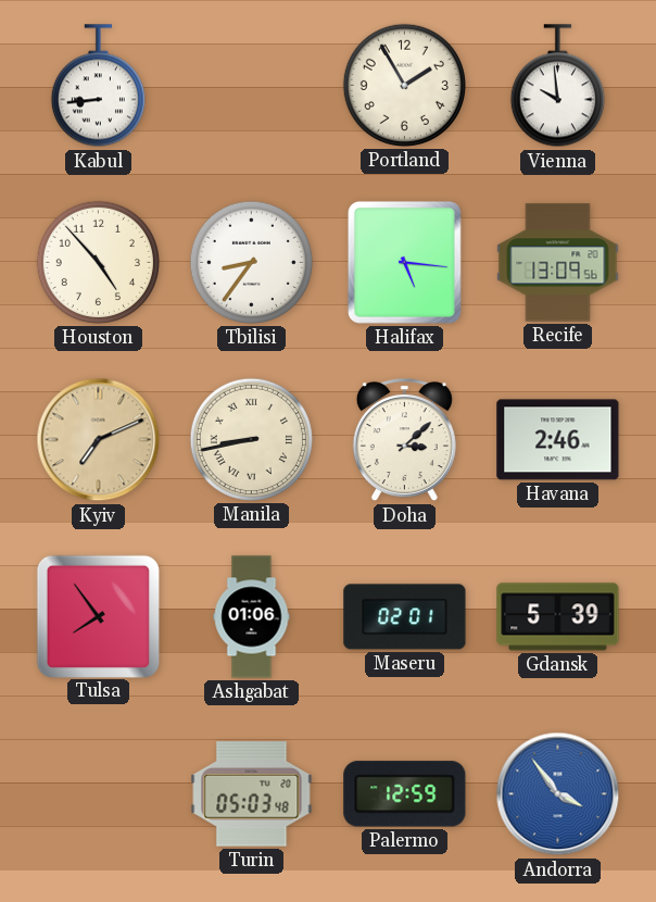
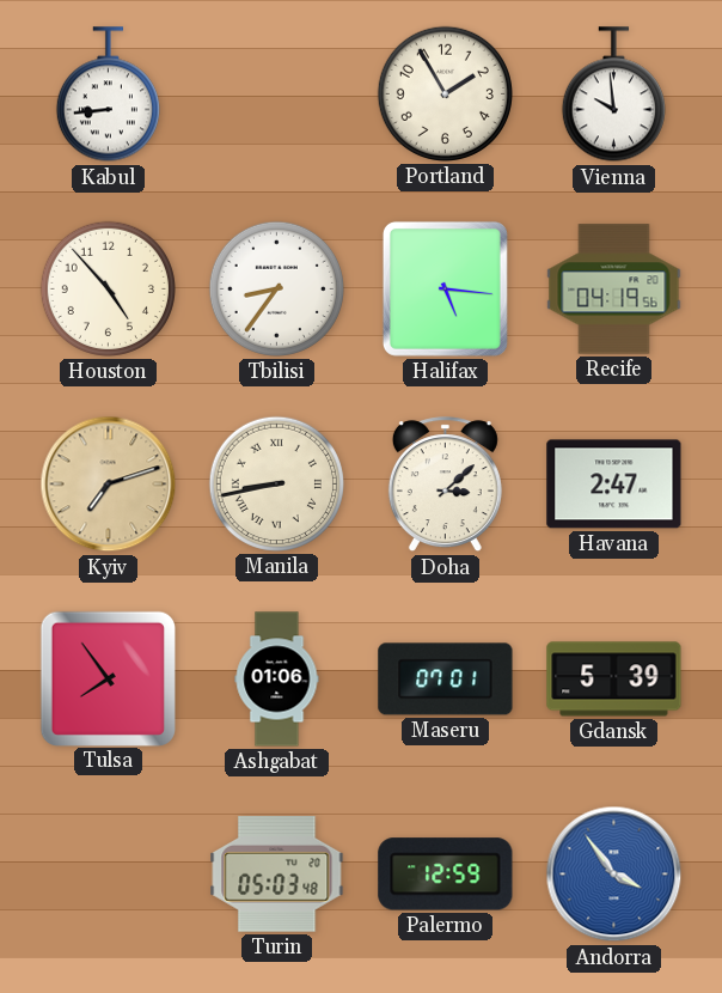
Recife: 13:09 -> 04:19
Kyiv: 7:11 -> 7:12
Havana: 2:46 -> 2:47
Maseru: 02:01 -> 07:01
